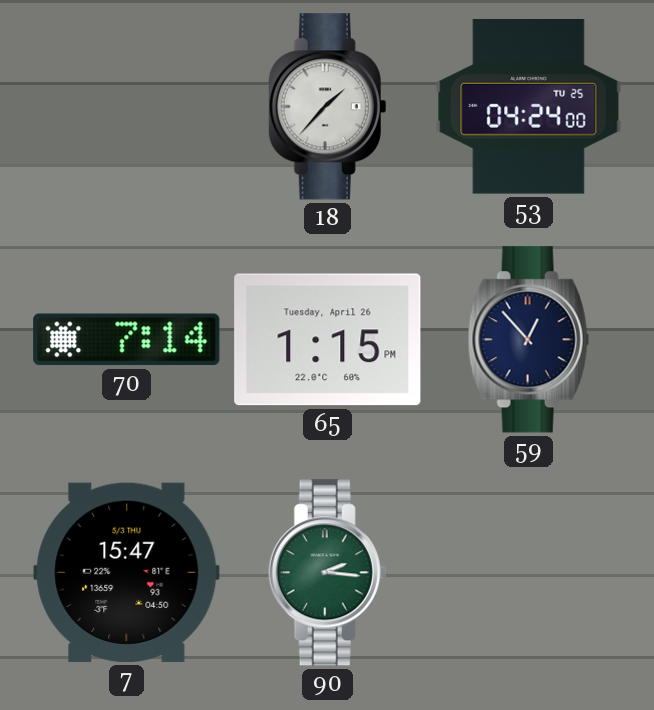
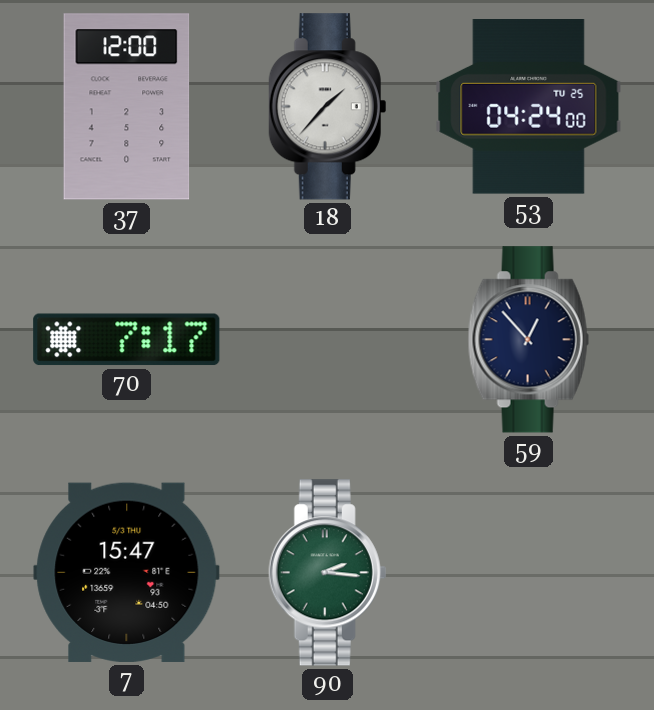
37: none -> 12:00
70: 7:14 -> 7:17
65: 1:15 -> none
